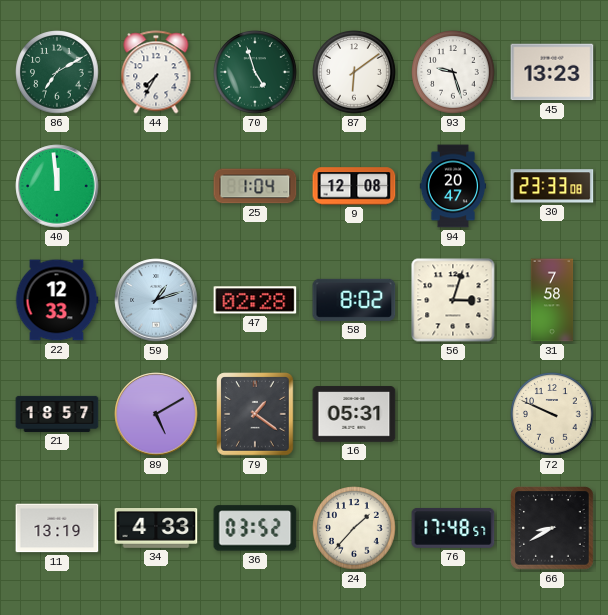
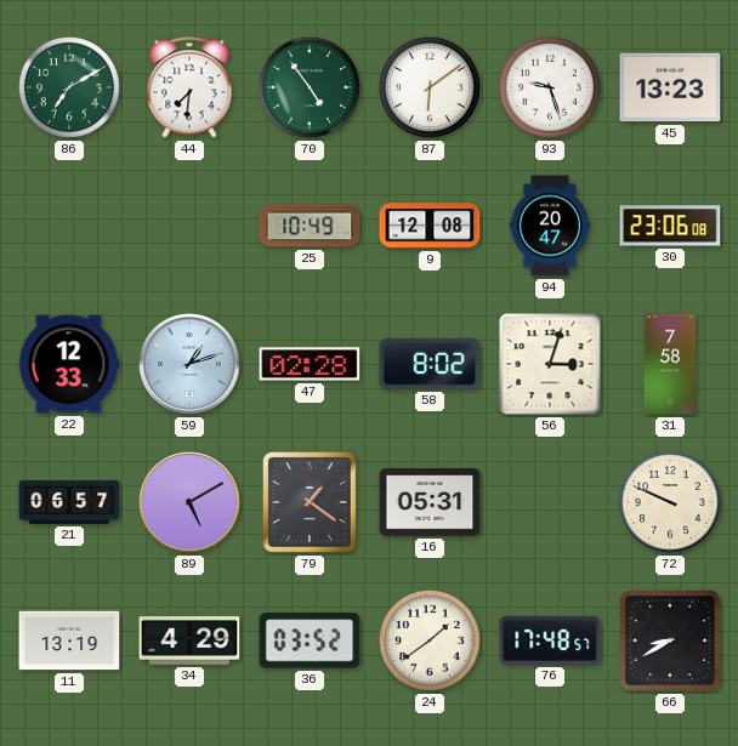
44: 7:35 -> 7:31
70: 4:57 -> 4:54
40: 11:59 -> none
25: 1:04 -> 10:49
30: 23:33 -> 23:06
21: 18:57 -> 06:57
34: 4:33 -> 4:29
24: 1:37 -> 1:39
